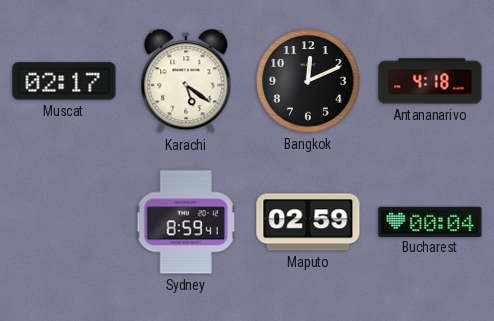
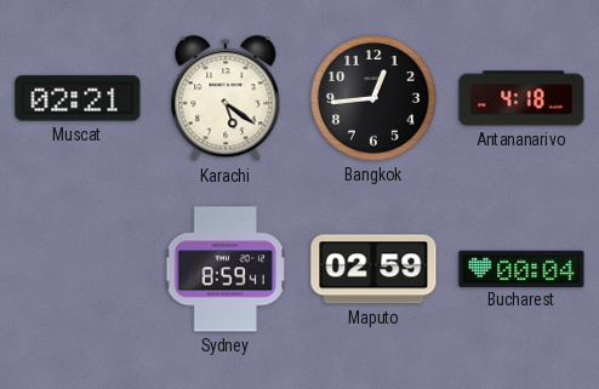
Muscat: 02:17 -> 02:21
Bangkok: 12:11 -> 12:44
